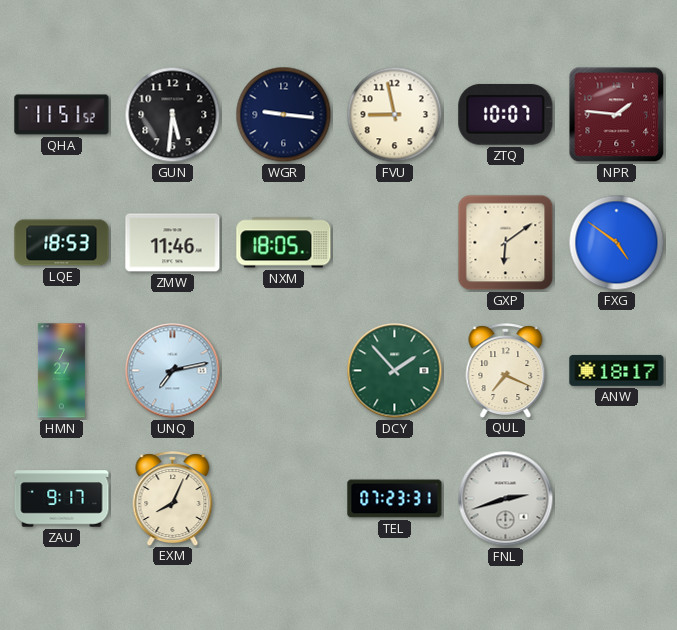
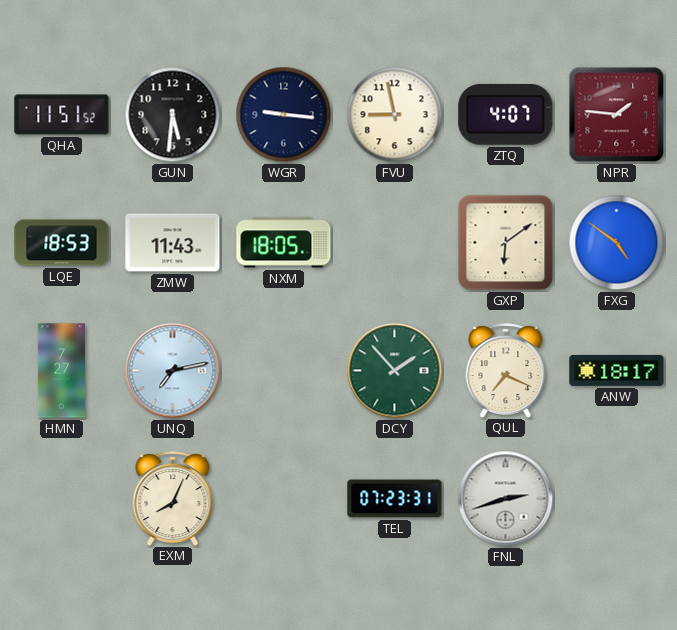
ZTQ: 10:07 -> 4:07
ZMW: 11:46 -> 11:43
ZAU: 9:17 -> none
